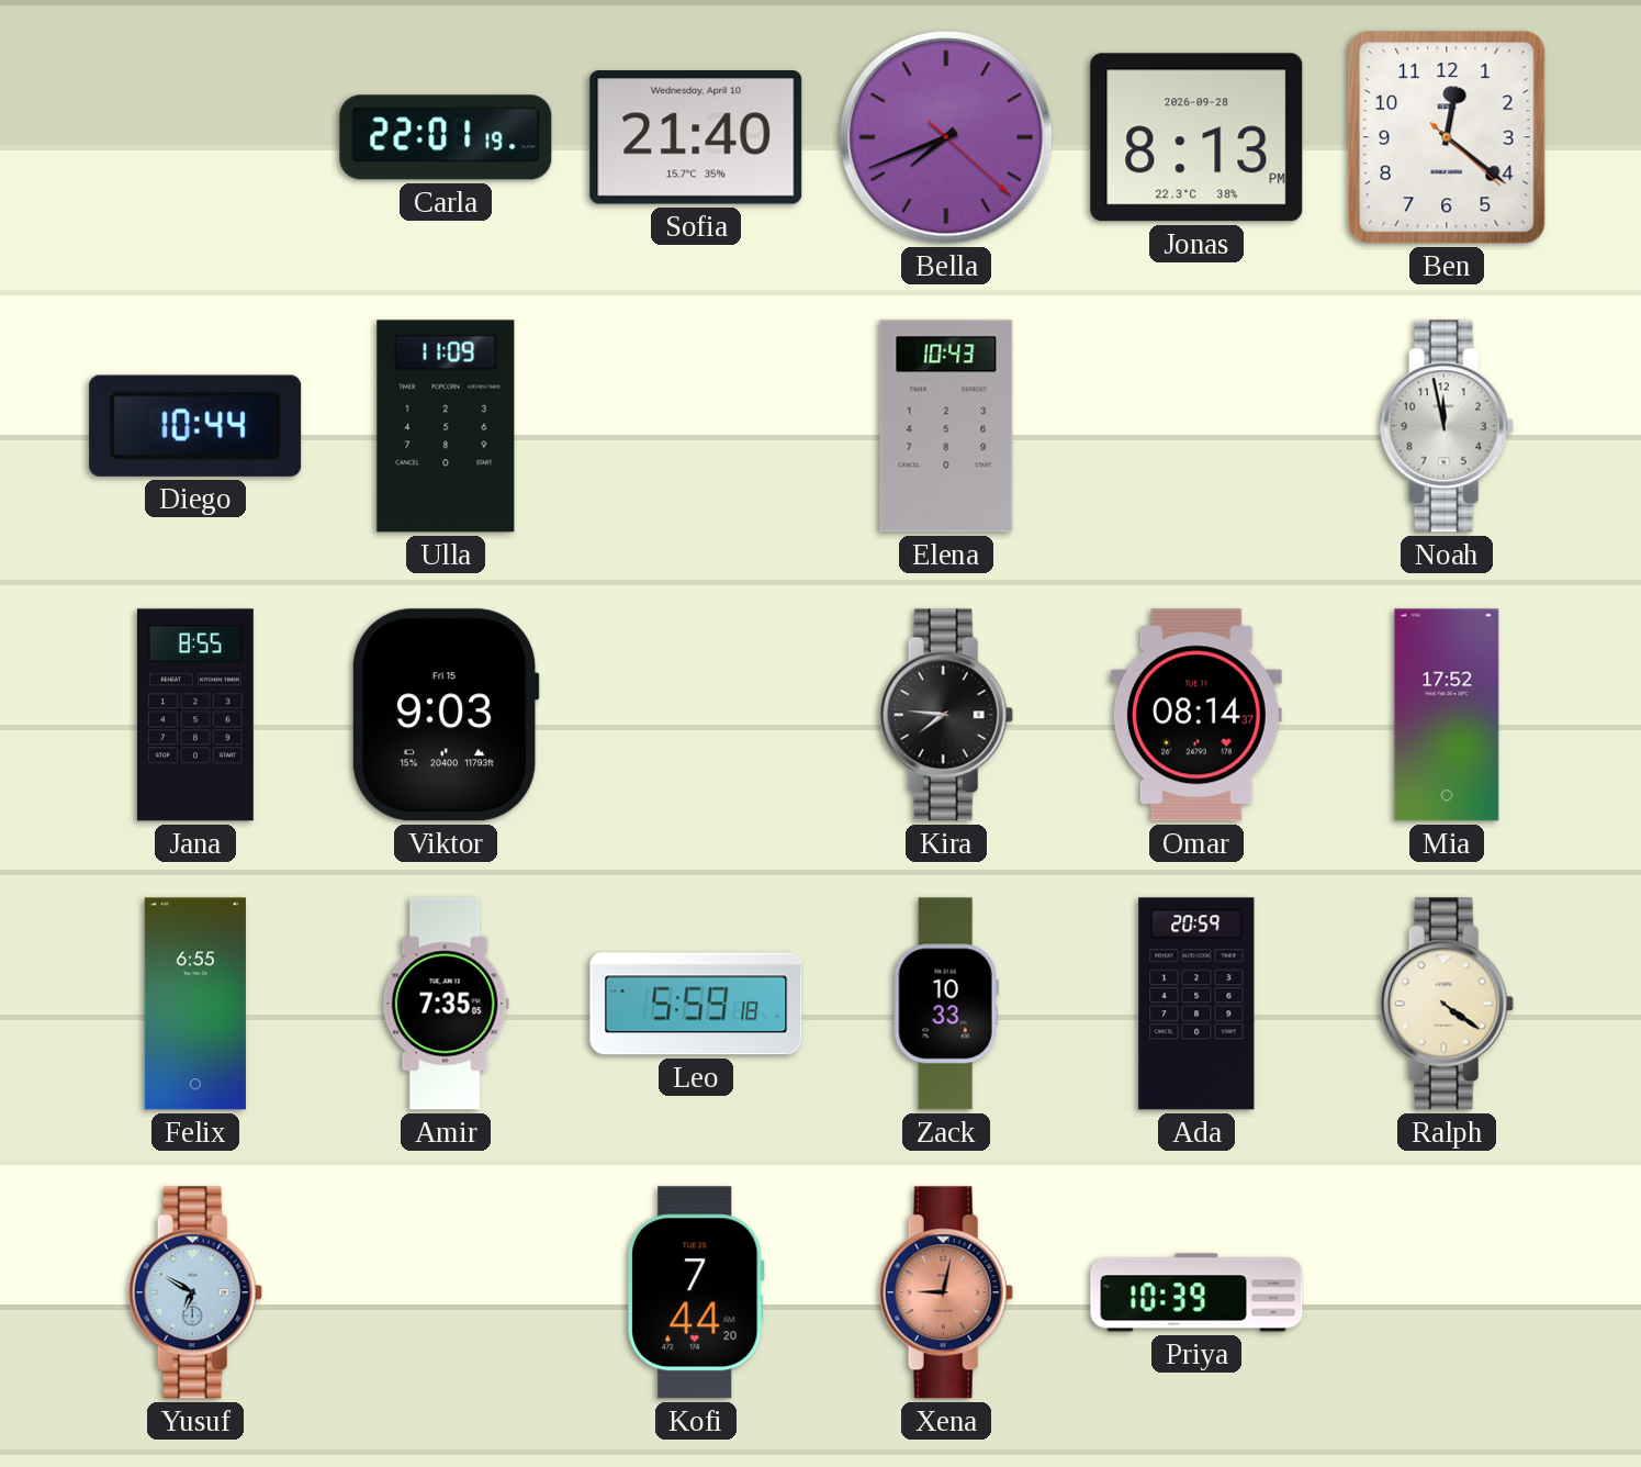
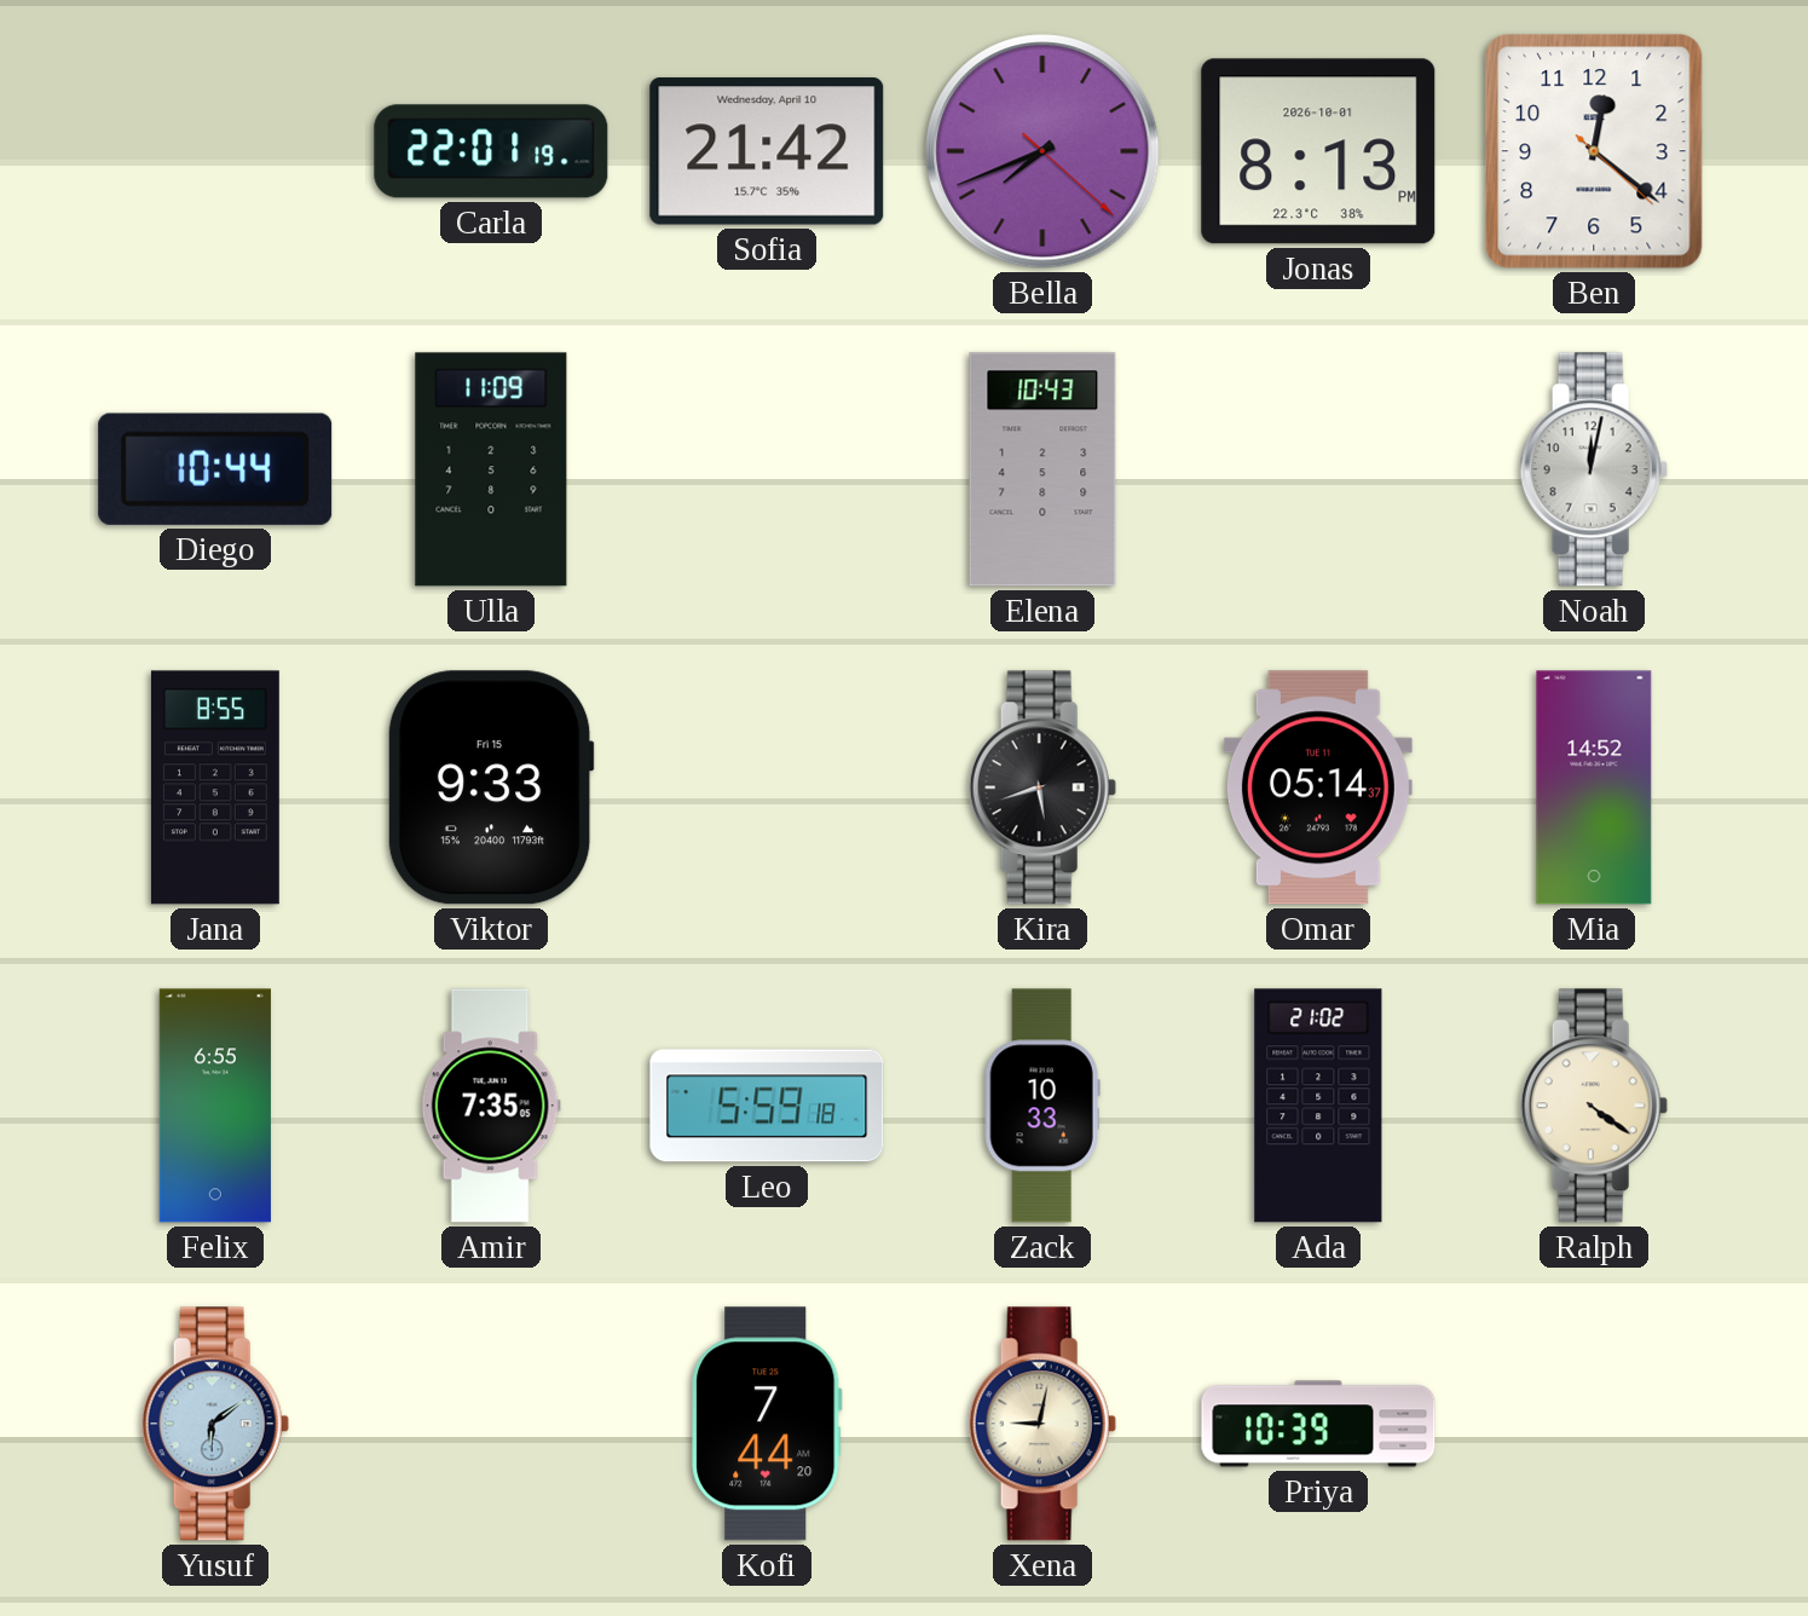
Sofia: 21:40 -> 21:42
Jonas date: 2026-09-28 -> 2026-10-01
Noah: 11:58 -> 12:02
Viktor: 9:03 -> 9:33
Kira: 7:46 -> 5:42
Omar: 08:14 -> 05:14
Mia: 17:52 -> 14:52
Ada: 20:59 -> 21:02
Yusuf: 6:50 -> 6:09
Xena dial: salmon -> cream
